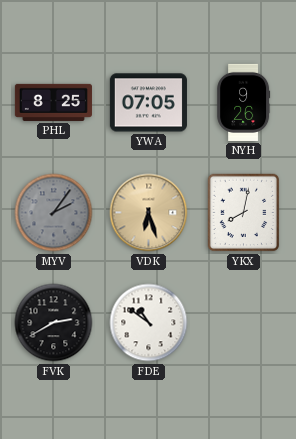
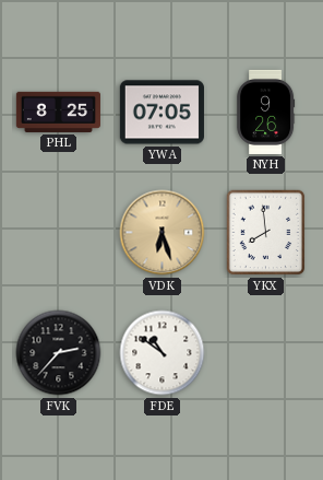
MYV: 2:06 -> none
YKX: 8:02 -> 7:59
FVK: 2:40 -> 2:37
